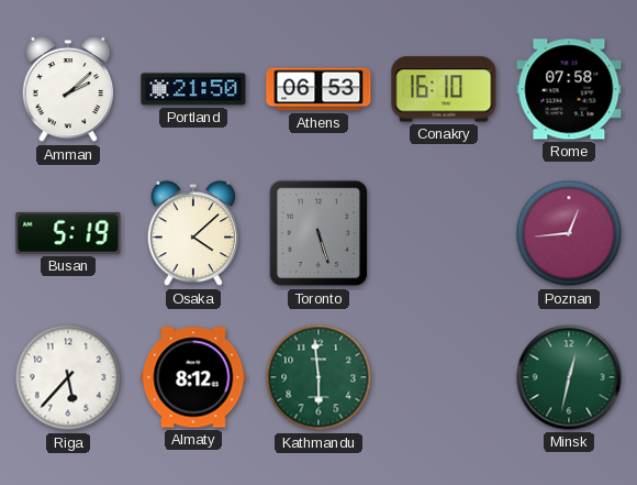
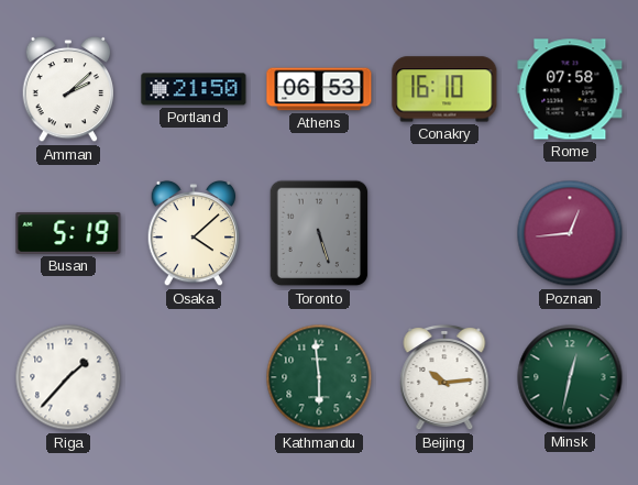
Riga: 5:37 -> 1:37
Almaty: 8:12 -> none
Beijing: none -> 10:14
